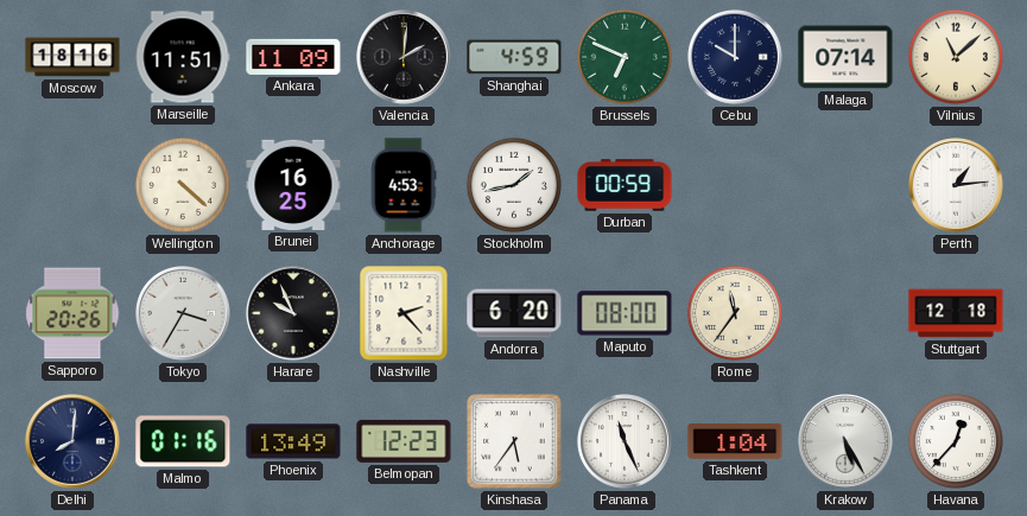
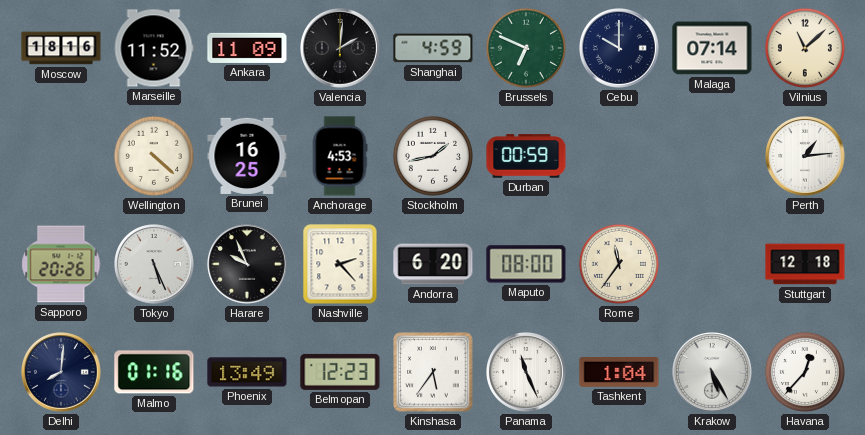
Marseille: 11:51 -> 11:52
Tokyo: 3:35 -> 5:26
